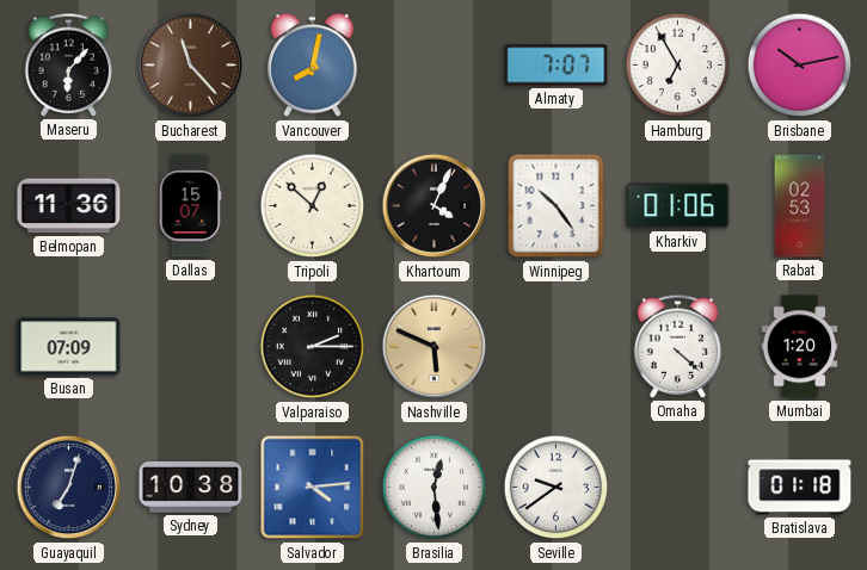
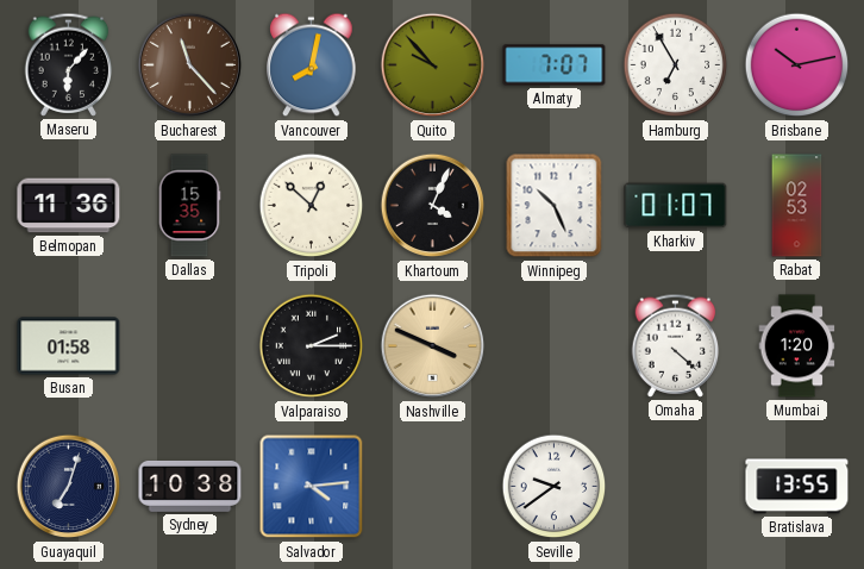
Quito: none -> 9:53
Dallas: 15:07 -> 15:35
Winnipeg: 10:24 -> 10:26
Kharkiv: 01:06 -> 01:07
Busan: 07:09 -> 01:58
Nashville: 5:49 -> 3:49
Brasilia: 12:29 -> none
Bratislava: 01:18 -> 13:55
